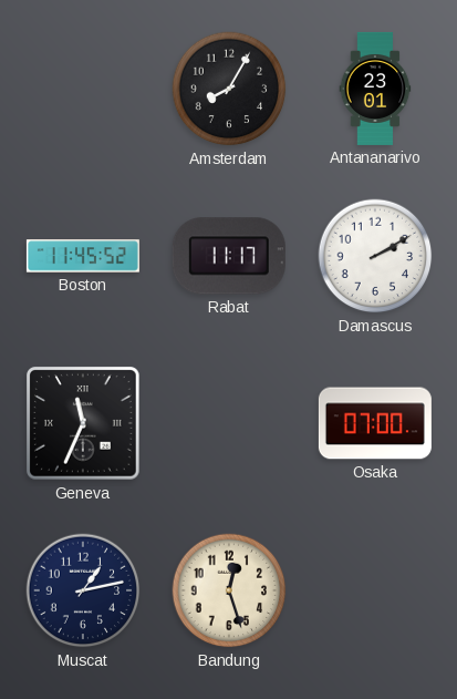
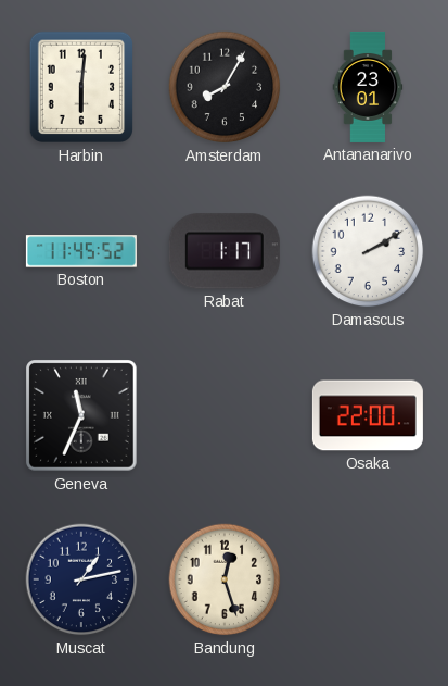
Harbin: none -> 6:01
Rabat: 11:17 -> 1:17
Osaka: 07:00 -> 22:00
